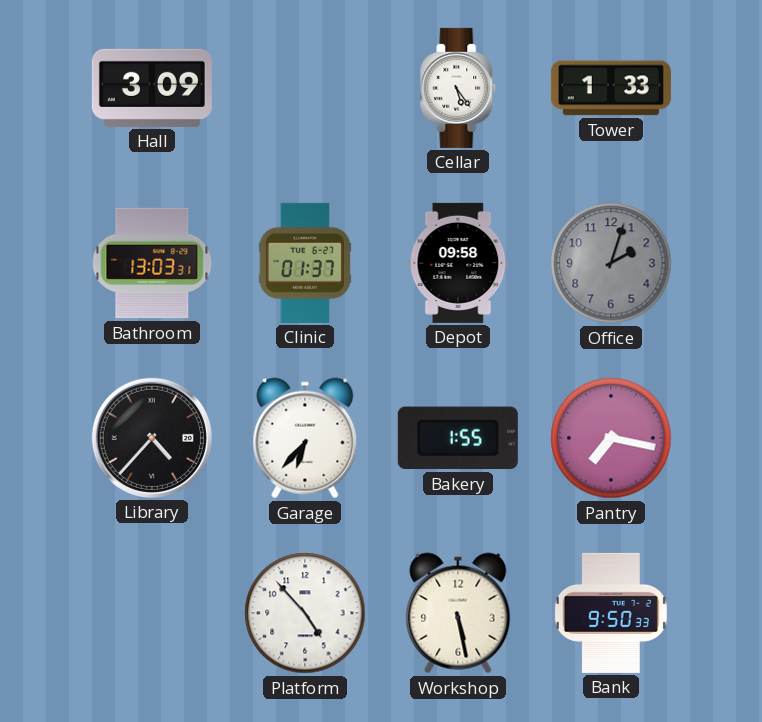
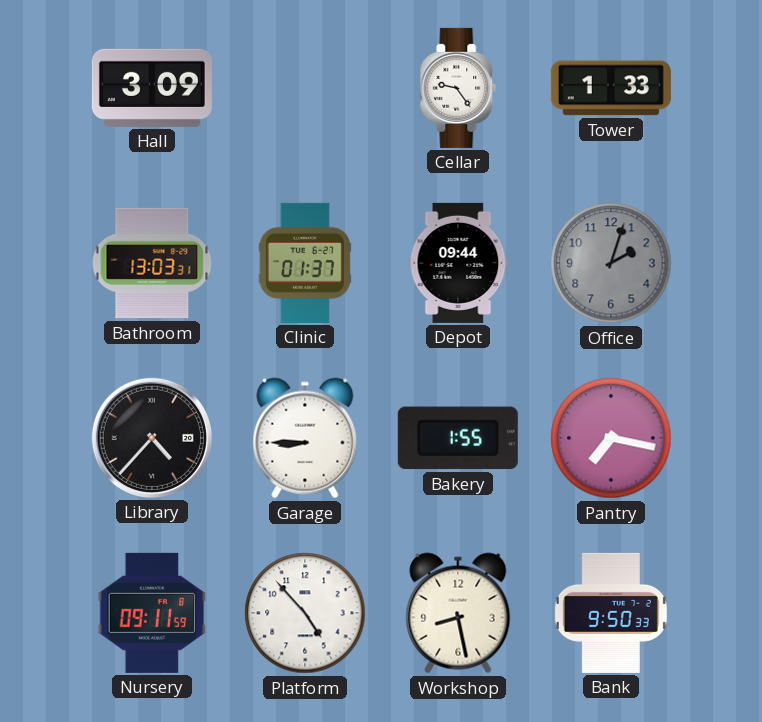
Cellar: 5:24 -> 9:24
Depot: 09:58 -> 09:44
Garage: 6:37 -> 8:45
Nursery: none -> 09:11
Workshop: 5:28 -> 8:28
